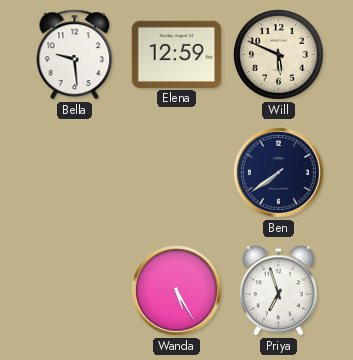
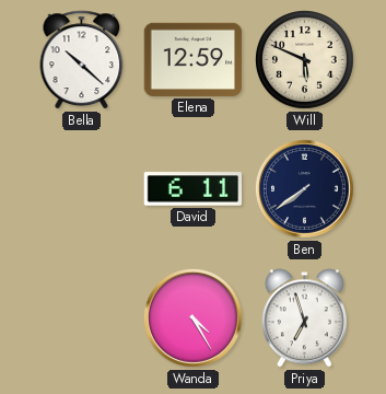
Bella: 9:29 -> 10:22
David: none -> 6:11
Wanda: 5:25 -> 4:25
